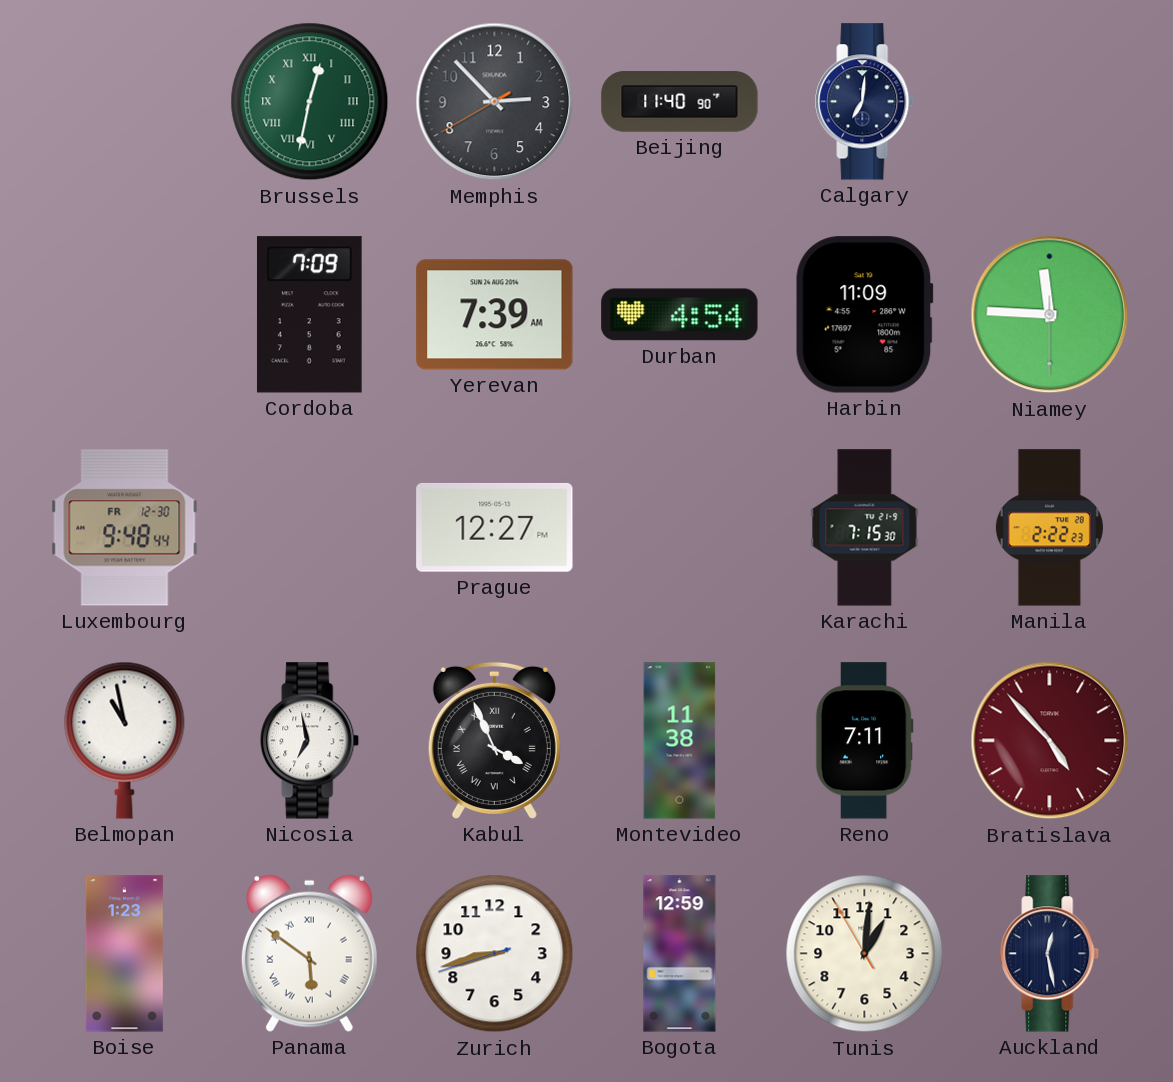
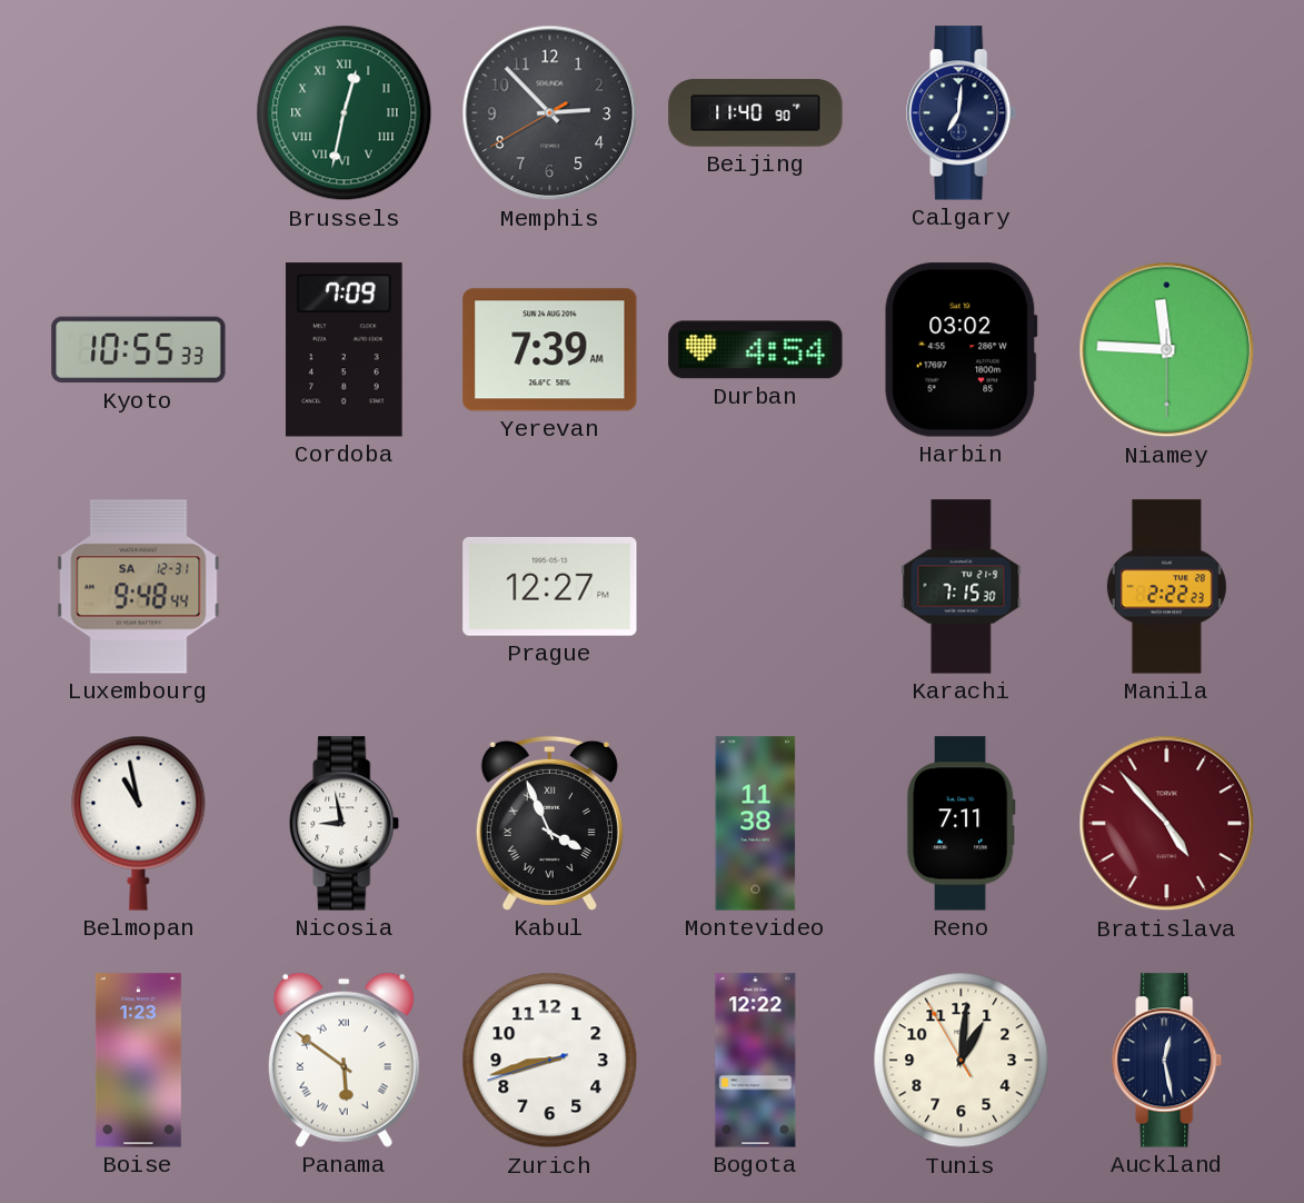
Kyoto: none -> 10:55
Harbin: 11:09 -> 03:02
Luxembourg date: FR 12-30 -> SA 12-31
Nicosia: 6:58 -> 8:58
Bogota: 12:59 -> 12:22
